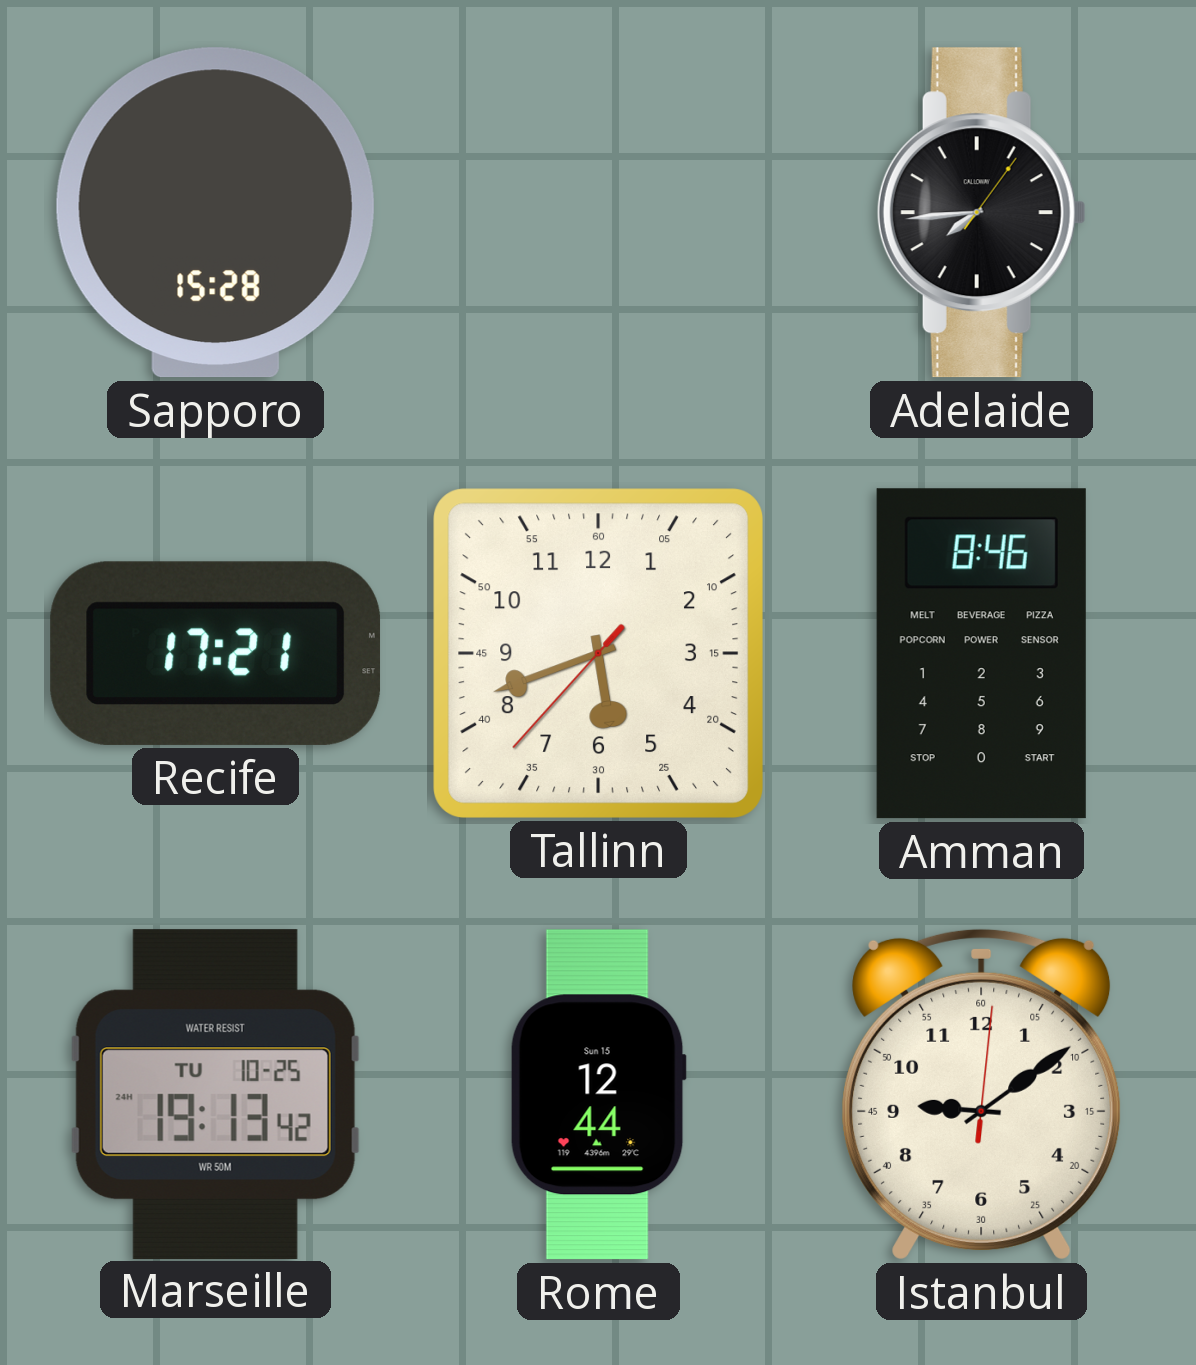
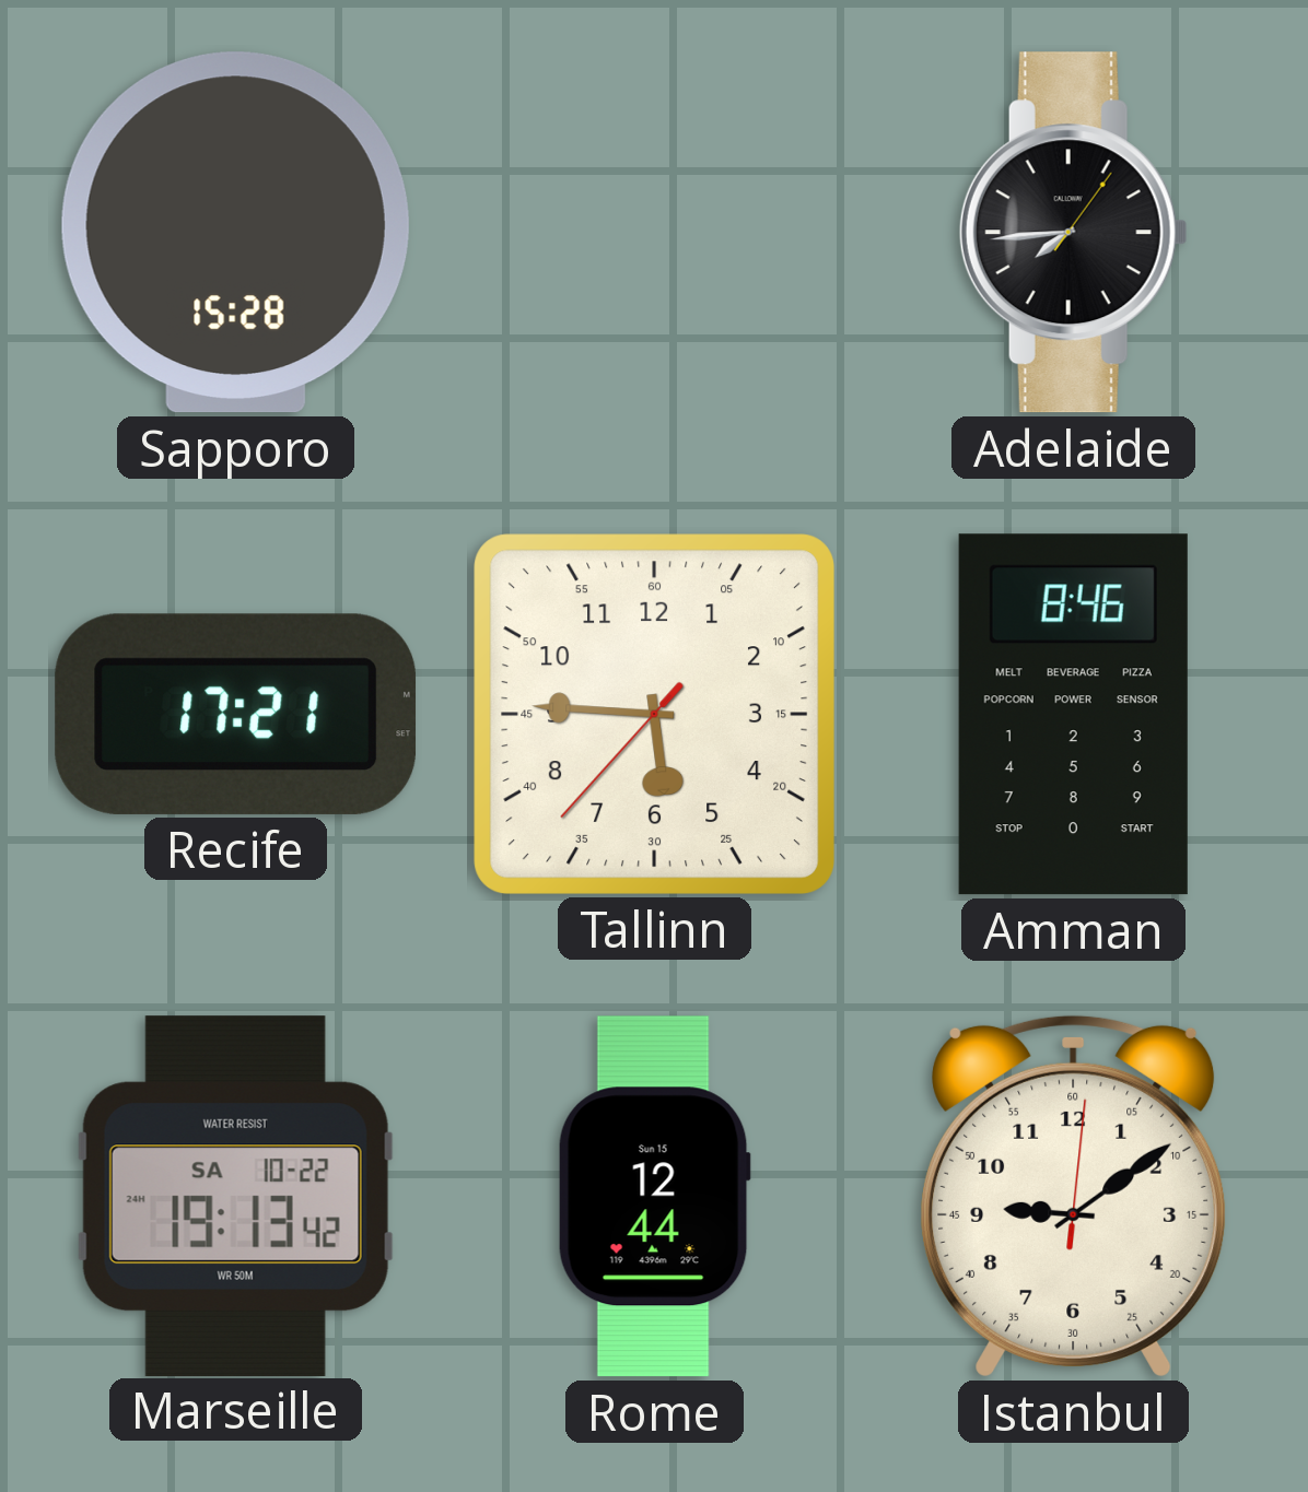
Tallinn: 5:41 -> 5:45
Marseille date: TU 10-25 -> SA 10-22
